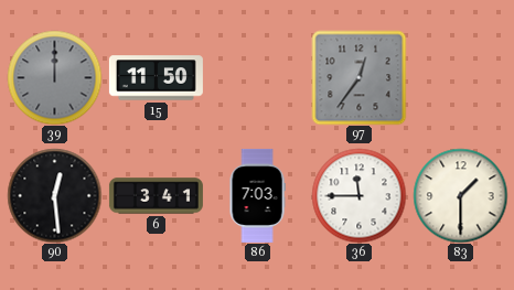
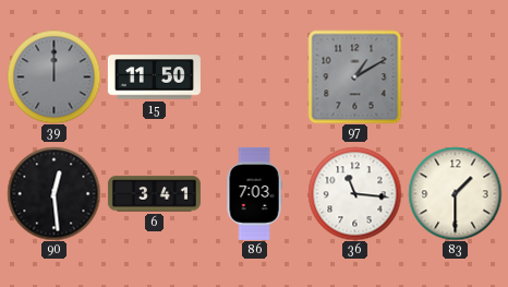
97: 12:36 -> 1:10
36: 11:45 -> 11:16
